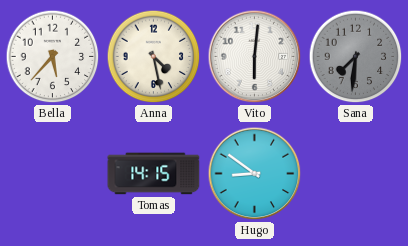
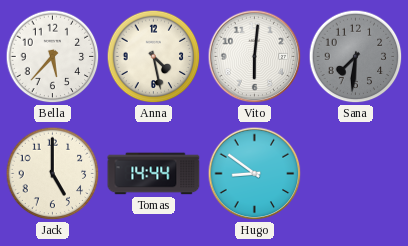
Jack: none -> 5:00
Tomas: 14:15 -> 14:44
